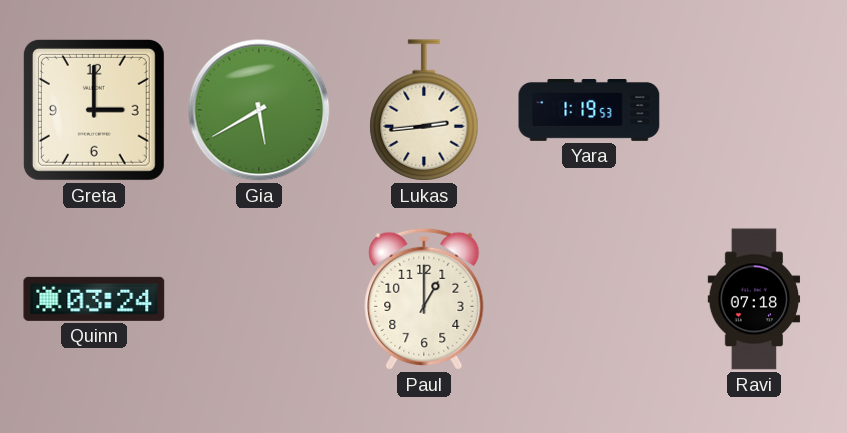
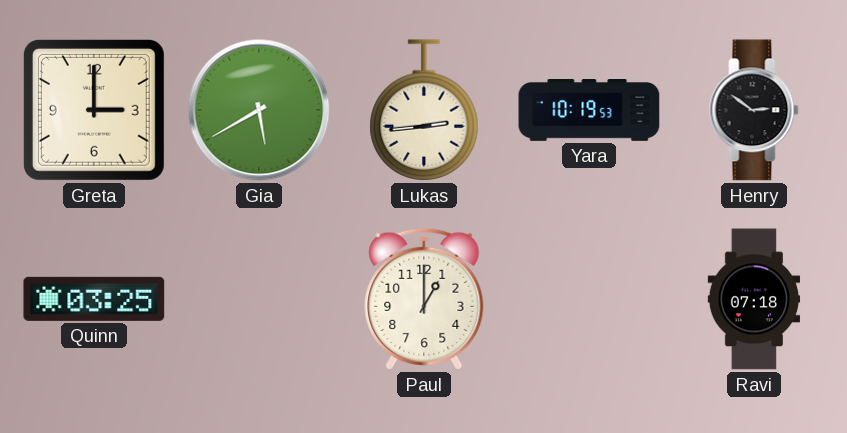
Yara: 1:19 -> 10:19
Henry: none -> 2:51
Quinn: 03:24 -> 03:25
